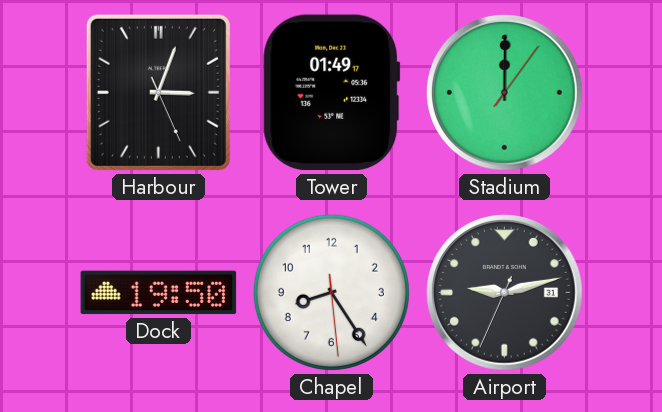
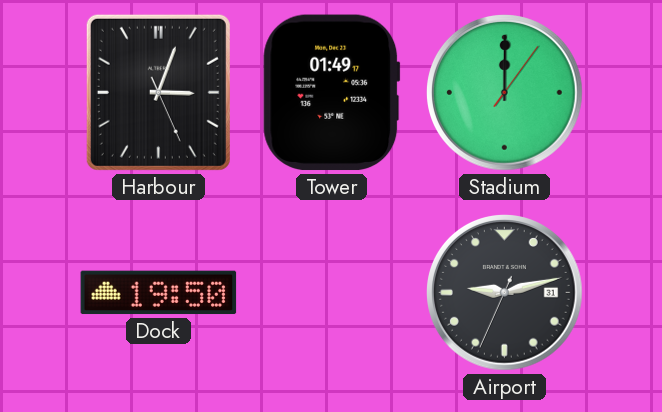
Chapel: 8:24 -> none
